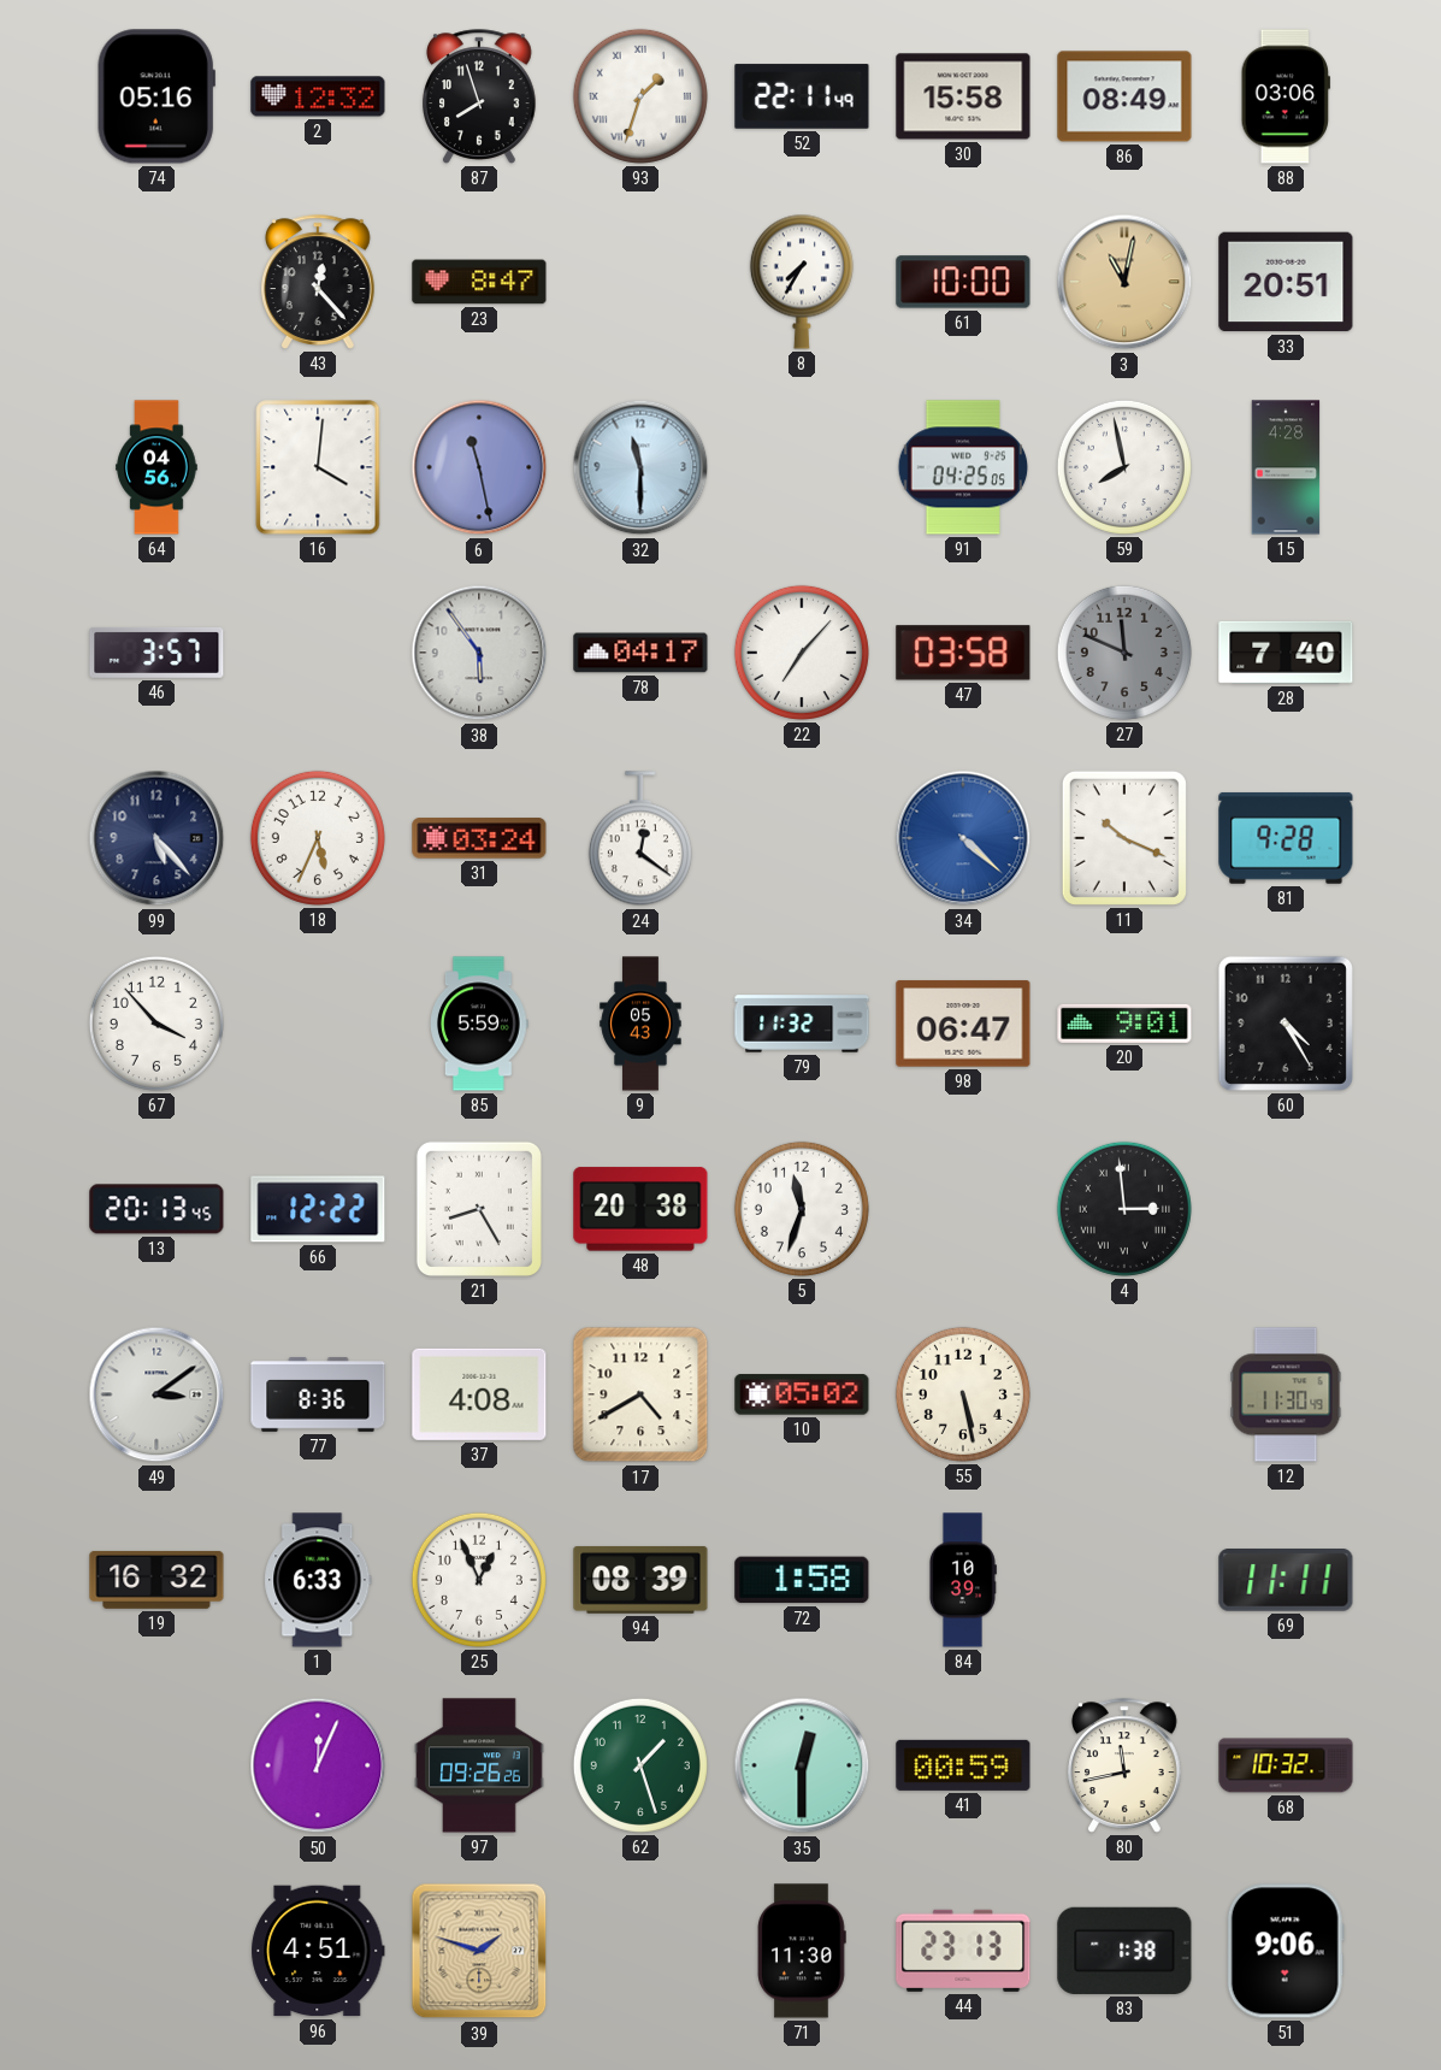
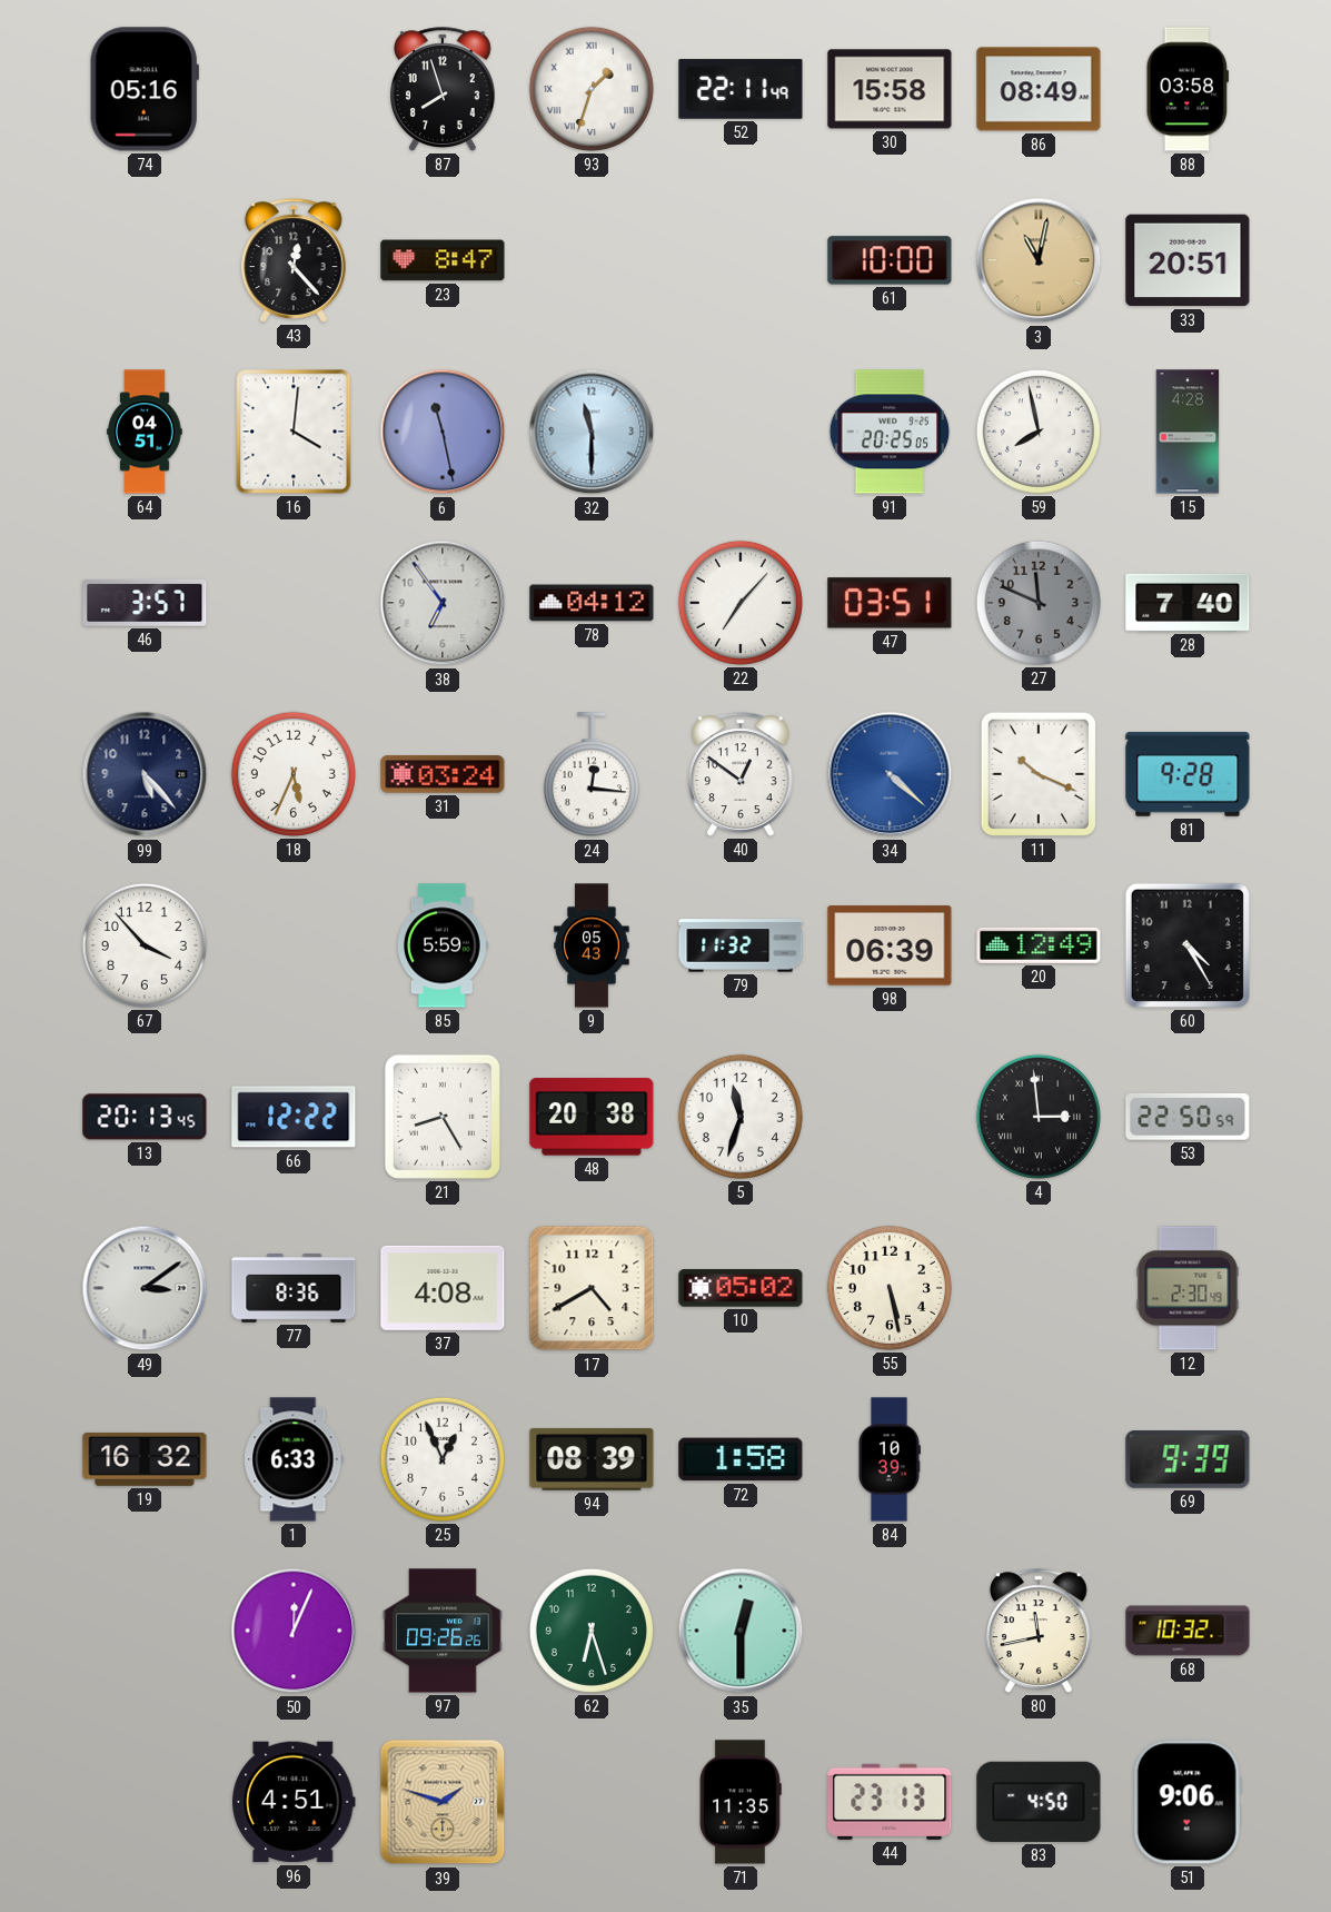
2: 12:32 -> none
88: 03:06 -> 03:58
8: 7:35 -> none
64: 04:56 -> 04:51
91: 04:25 -> 20:25
38: 5:54 -> 6:54
78: 04:17 -> 04:12
47: 03:58 -> 03:51
24: 12:21 -> 12:16
40: none -> 12:51
98: 06:47 -> 06:39
20: 9:01 -> 12:49
53: none -> 22:50
12: 11:30 -> 2:30
69: 11:11 -> 9:39
62: 1:27 -> 6:27
41: 00:59 -> none
71: 11:30 -> 11:35
83: 1:38 -> 4:50
